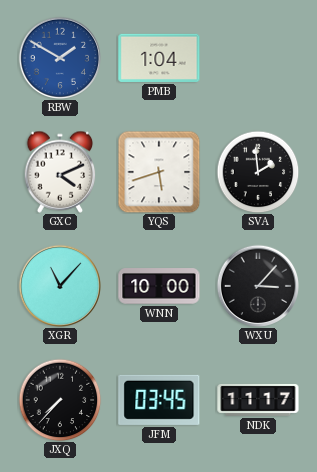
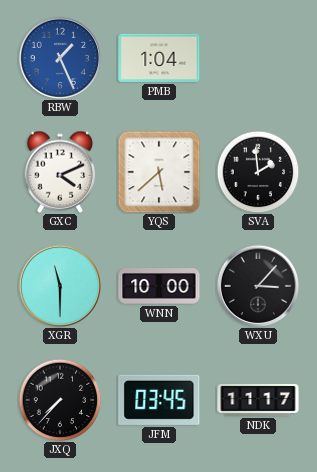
RBW: 1:50 -> 1:26
YQS: 5:42 -> 5:38
XGR: 11:07 -> 11:30
